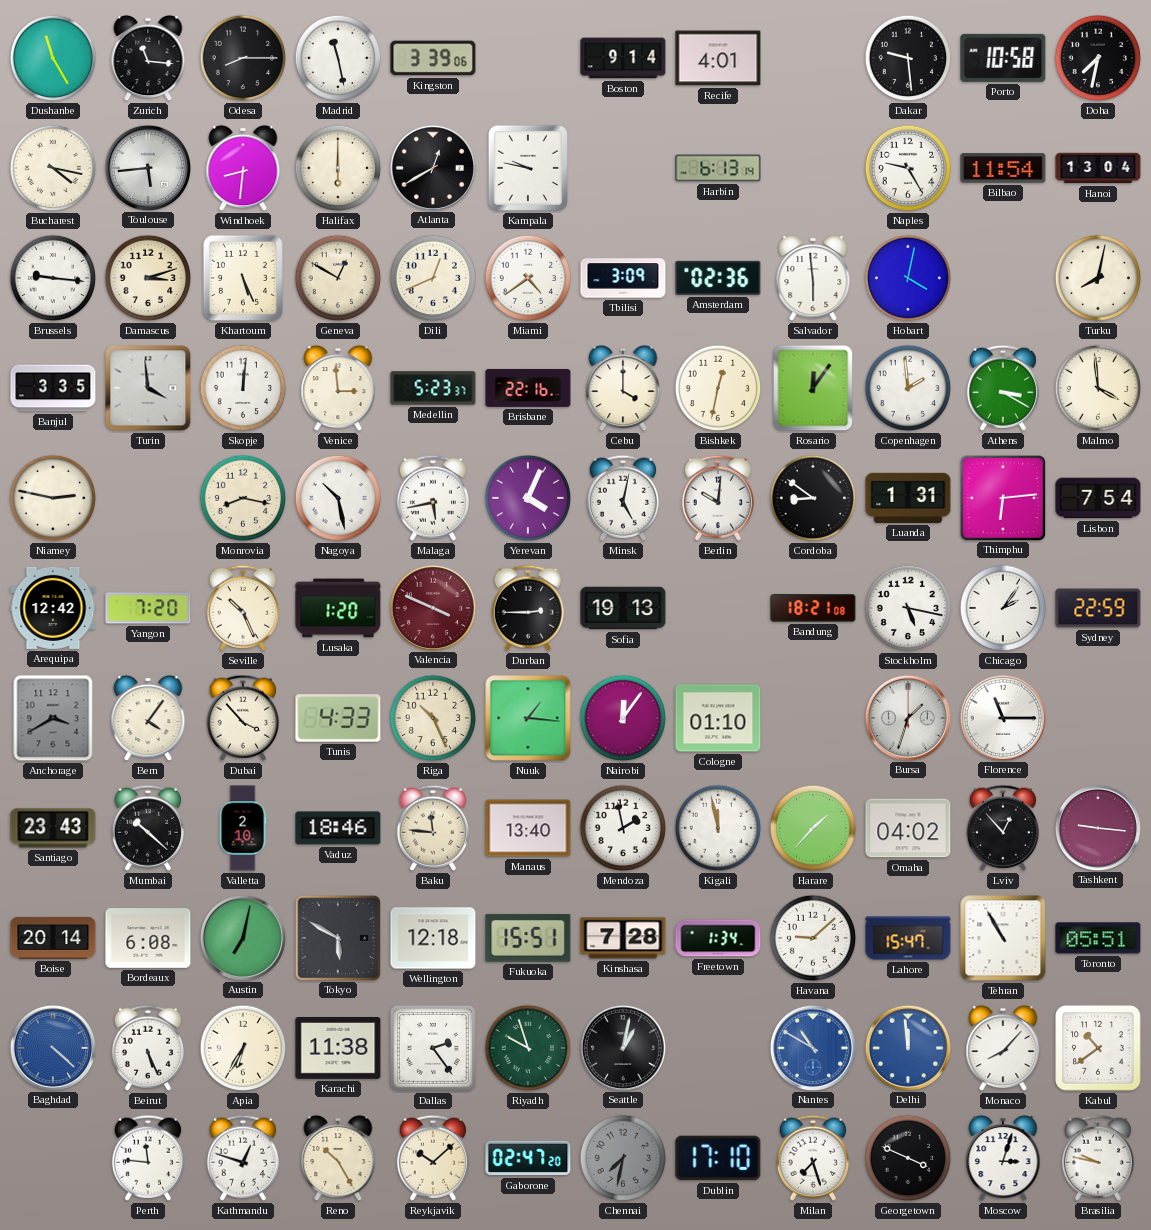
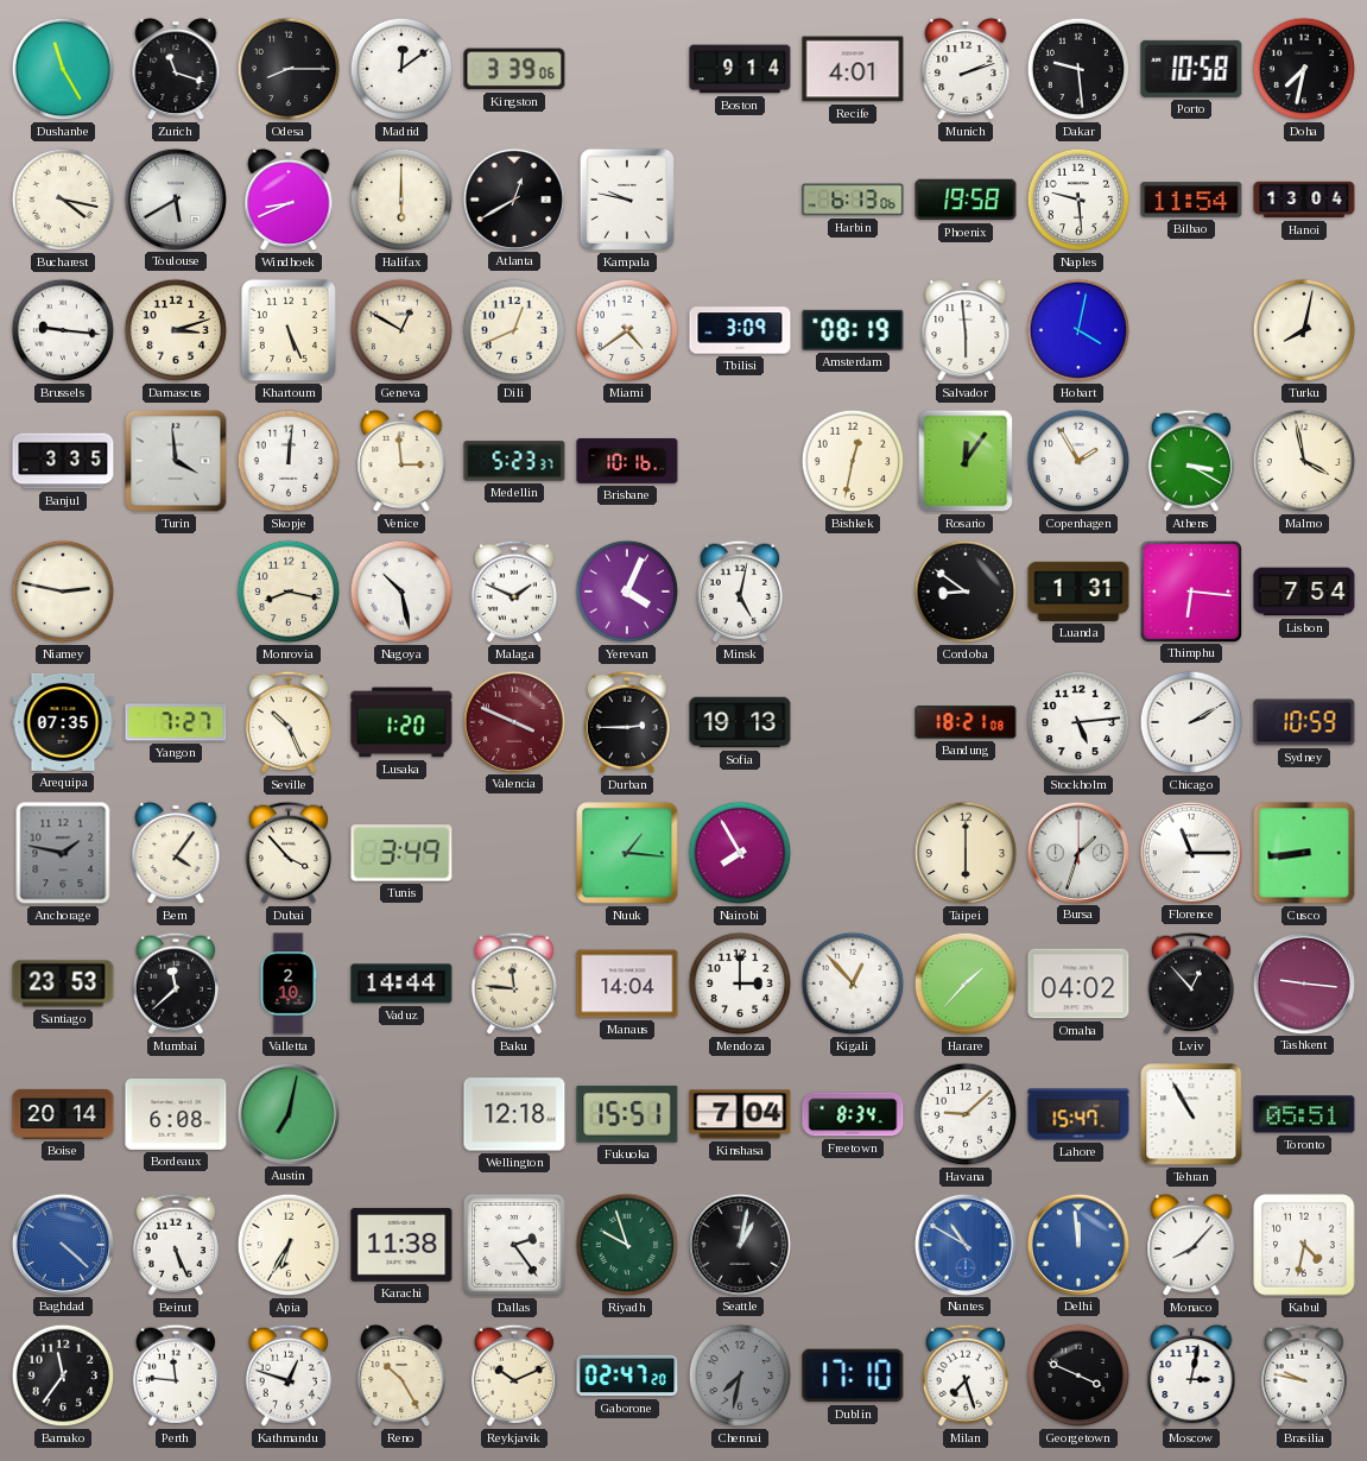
Zurich: 11:16 -> 11:18
Madrid: 11:28 -> 12:09
Munich: none -> 2:12
Toulouse: 5:44 -> 5:40
Windhoek: 8:31 -> 8:41
Harbin: 6:13:14 -> 6:13:06
Phoenix: none -> 19:58
Naples: 9:25 -> 9:29
Amsterdam: 02:36 -> 08:19
Brisbane: 22:16 -> 10:16
Cebu: 4:00 -> none
Copenhagen: 1:59 -> 1:55
Malmo: 3:59 -> 3:58
Malaga: 5:43 -> 1:49
Berlin: 10:01 -> none
Thimphu: 6:14 -> 6:16
Arequipa: 12:42 -> 07:35
Yangon: 7:20 -> 7:27
Stockholm: 5:17 -> 5:14
Chicago: 2:06 -> 2:10
Sydney: 22:59 -> 10:59
Anchorage: 3:40 -> 1:47
Tunis: 4:33 -> 3:49
Riga: 10:26 -> none
Nairobi: 12:06 -> 7:55
Cologne: 01:10 -> none
Taipei: none -> 6:00
Cusco: none -> 8:44
Santiago: 23:43 -> 23:53
Mumbai: 10:22 -> 11:38
Vaduz: 18:46 -> 14:44
Manaus: 13:40 -> 14:04
Mendoza: 1:58 -> 3:00
Kigali: 11:58 -> 12:53
Tokyo: 5:50 -> none
Kinshasa: 7:28 -> 7:04
Freetown: 1:34 -> 8:34
Kabul: 10:39 -> 4:32
Bamako: none -> 11:36
Reykjavik: 10:08 -> 10:11
Moscow: 3:03 -> 3:02
